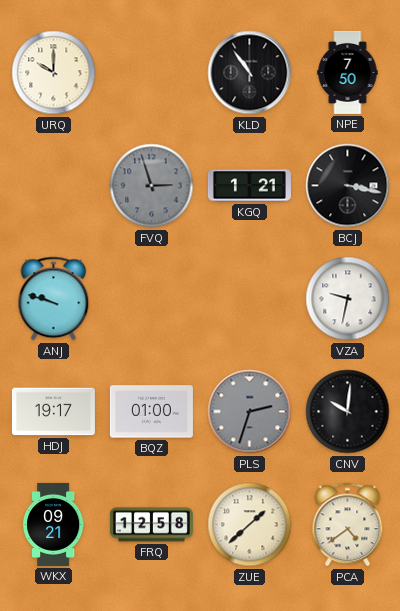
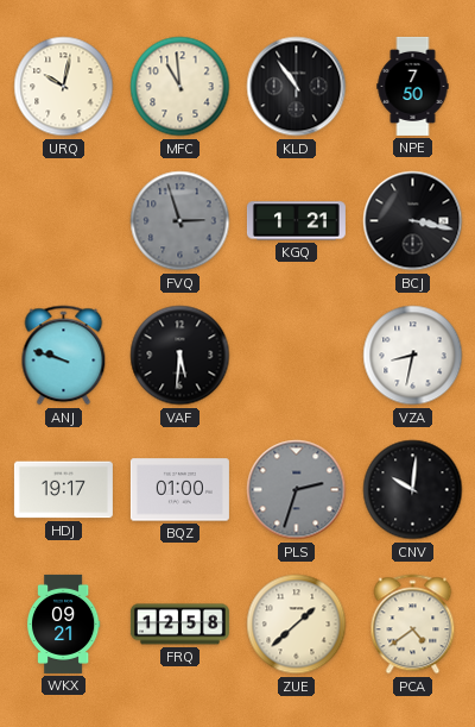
URQ: 10:00 -> 10:02
MFC: none -> 10:59
VAF: none -> 5:31
VZA: 9:32 -> 8:32
